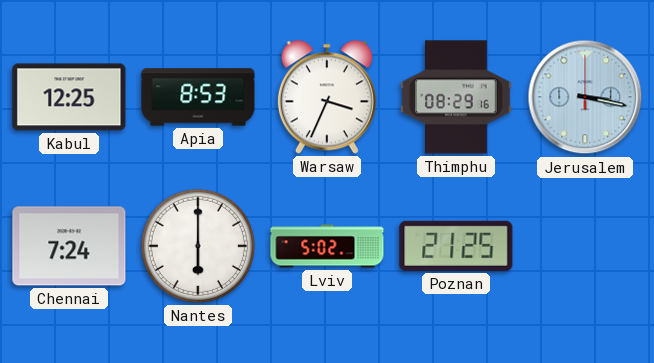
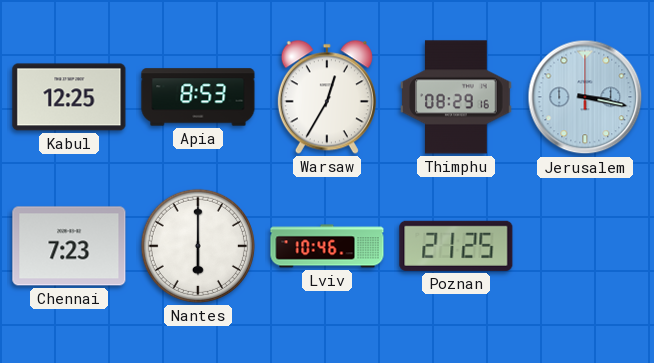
Warsaw: 3:34 -> 12:35
Chennai: 7:24 -> 7:23
Lviv: 5:02 -> 10:46
